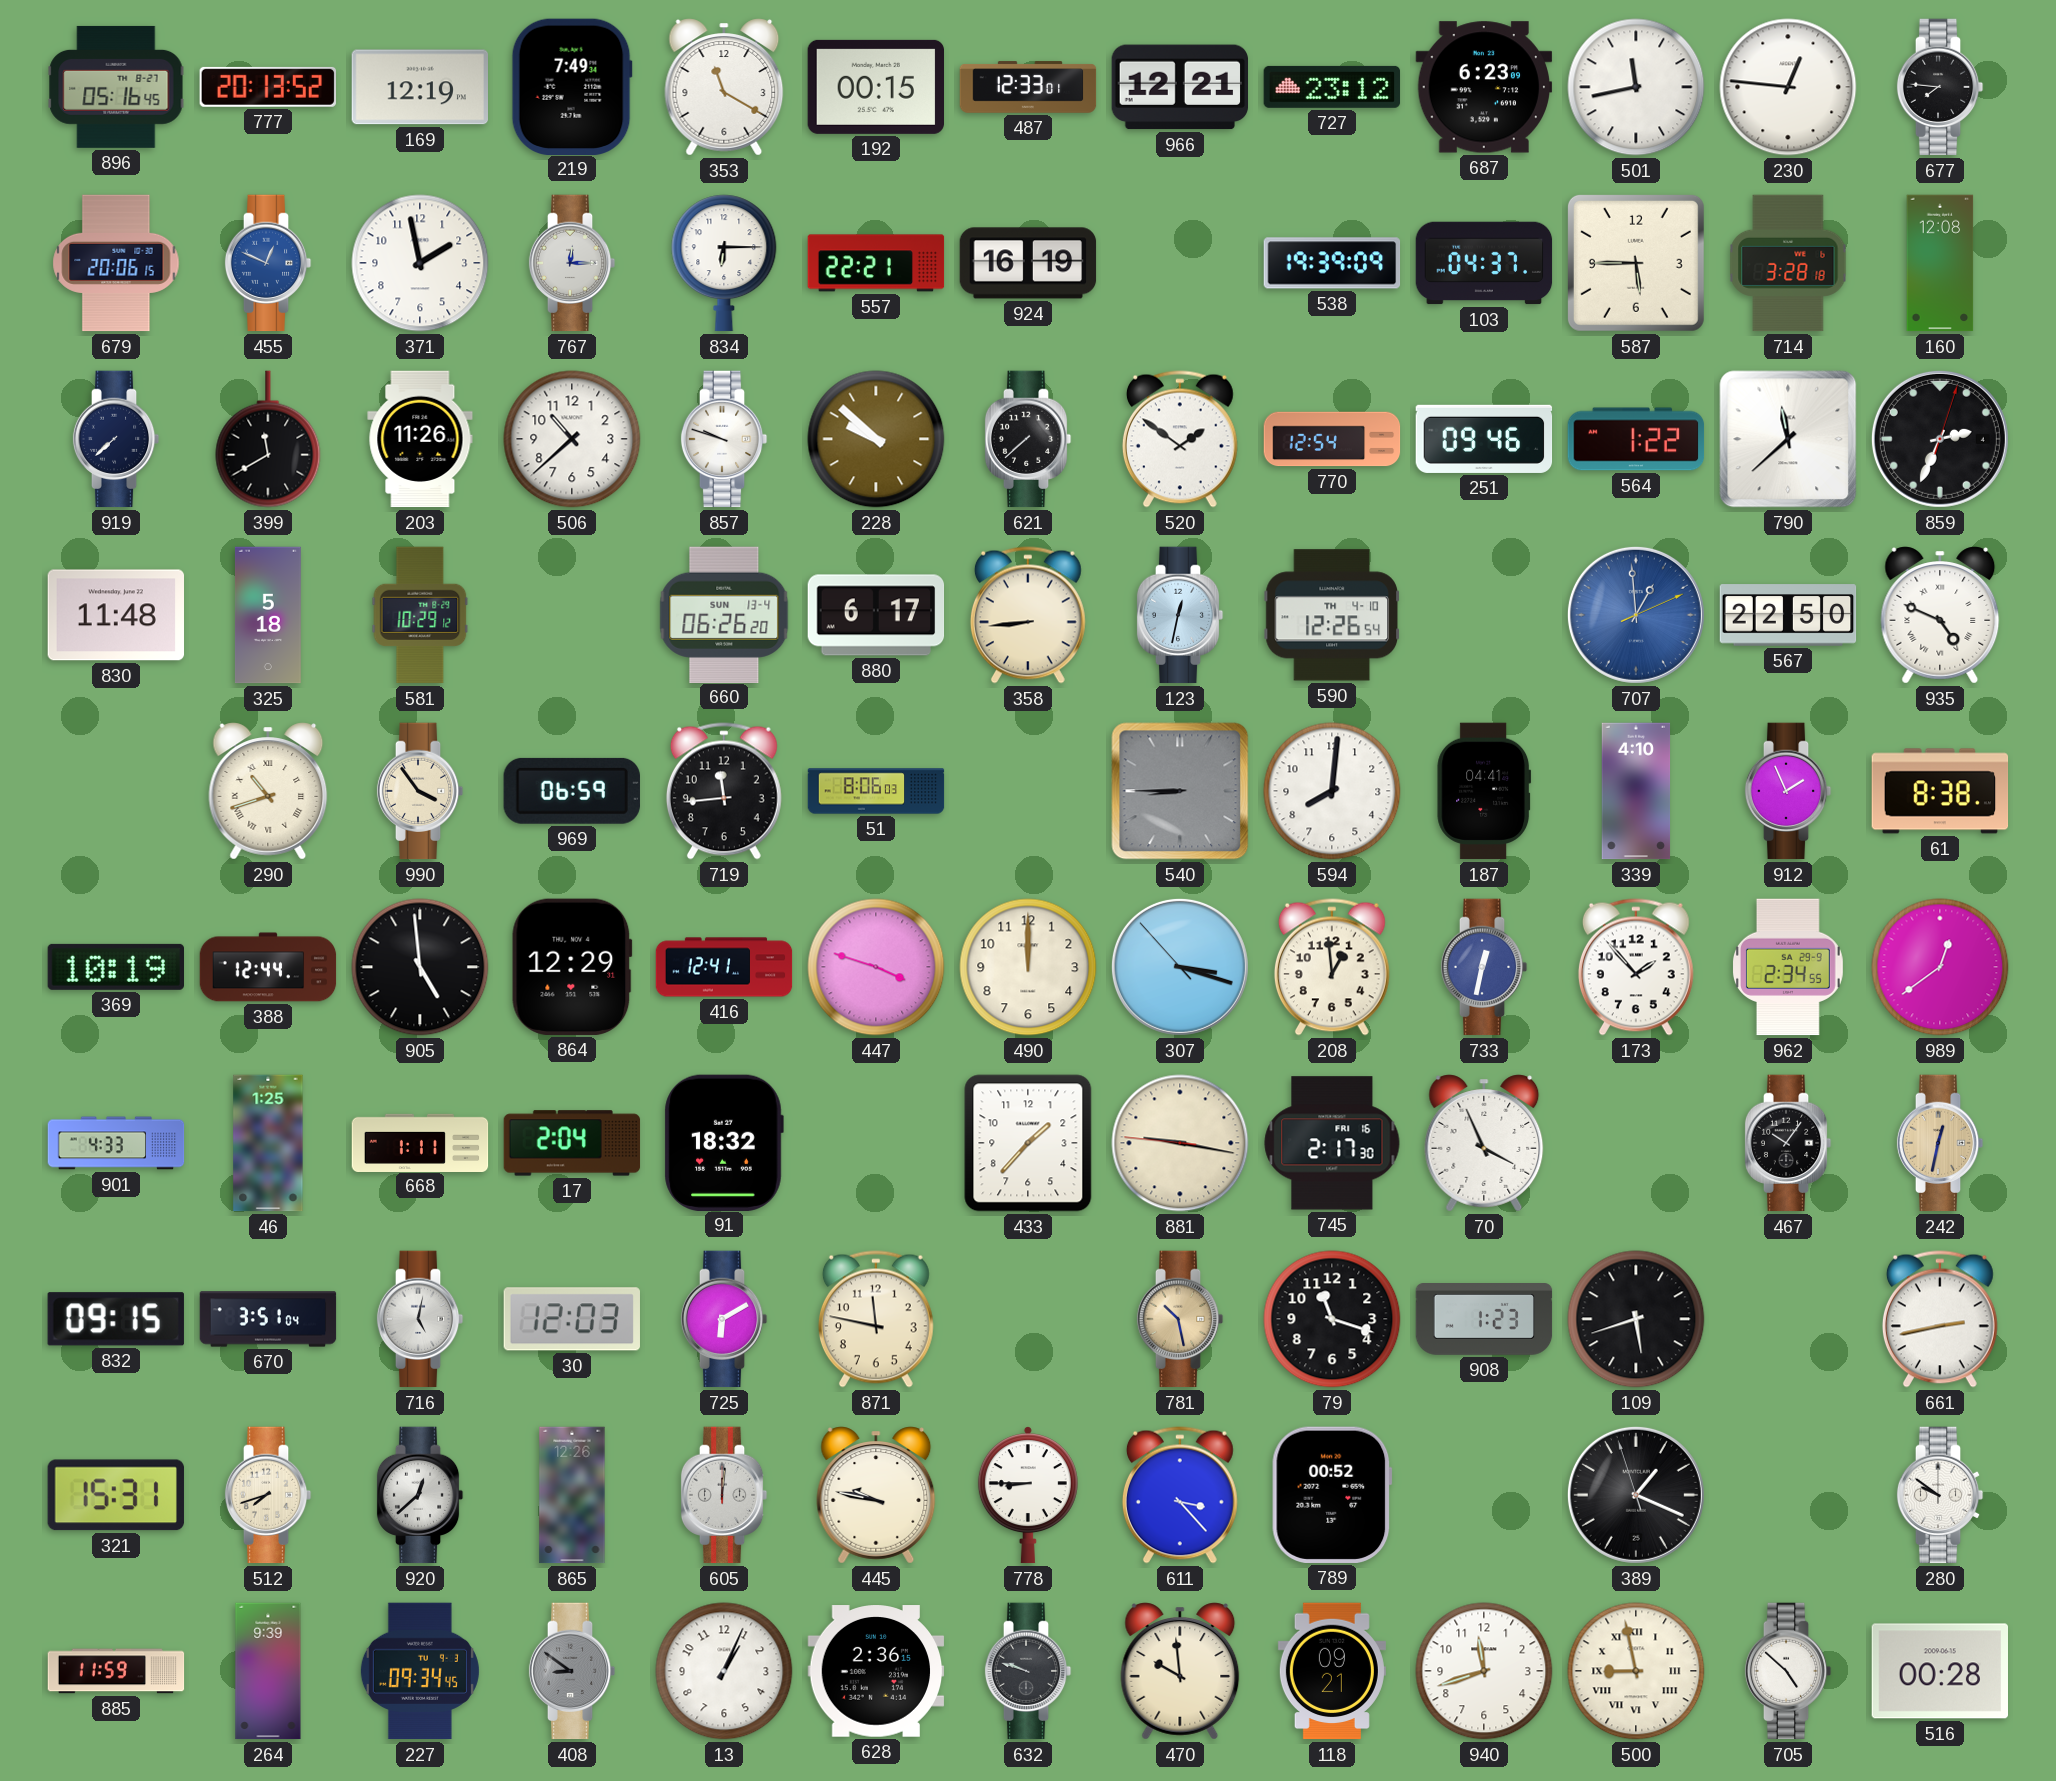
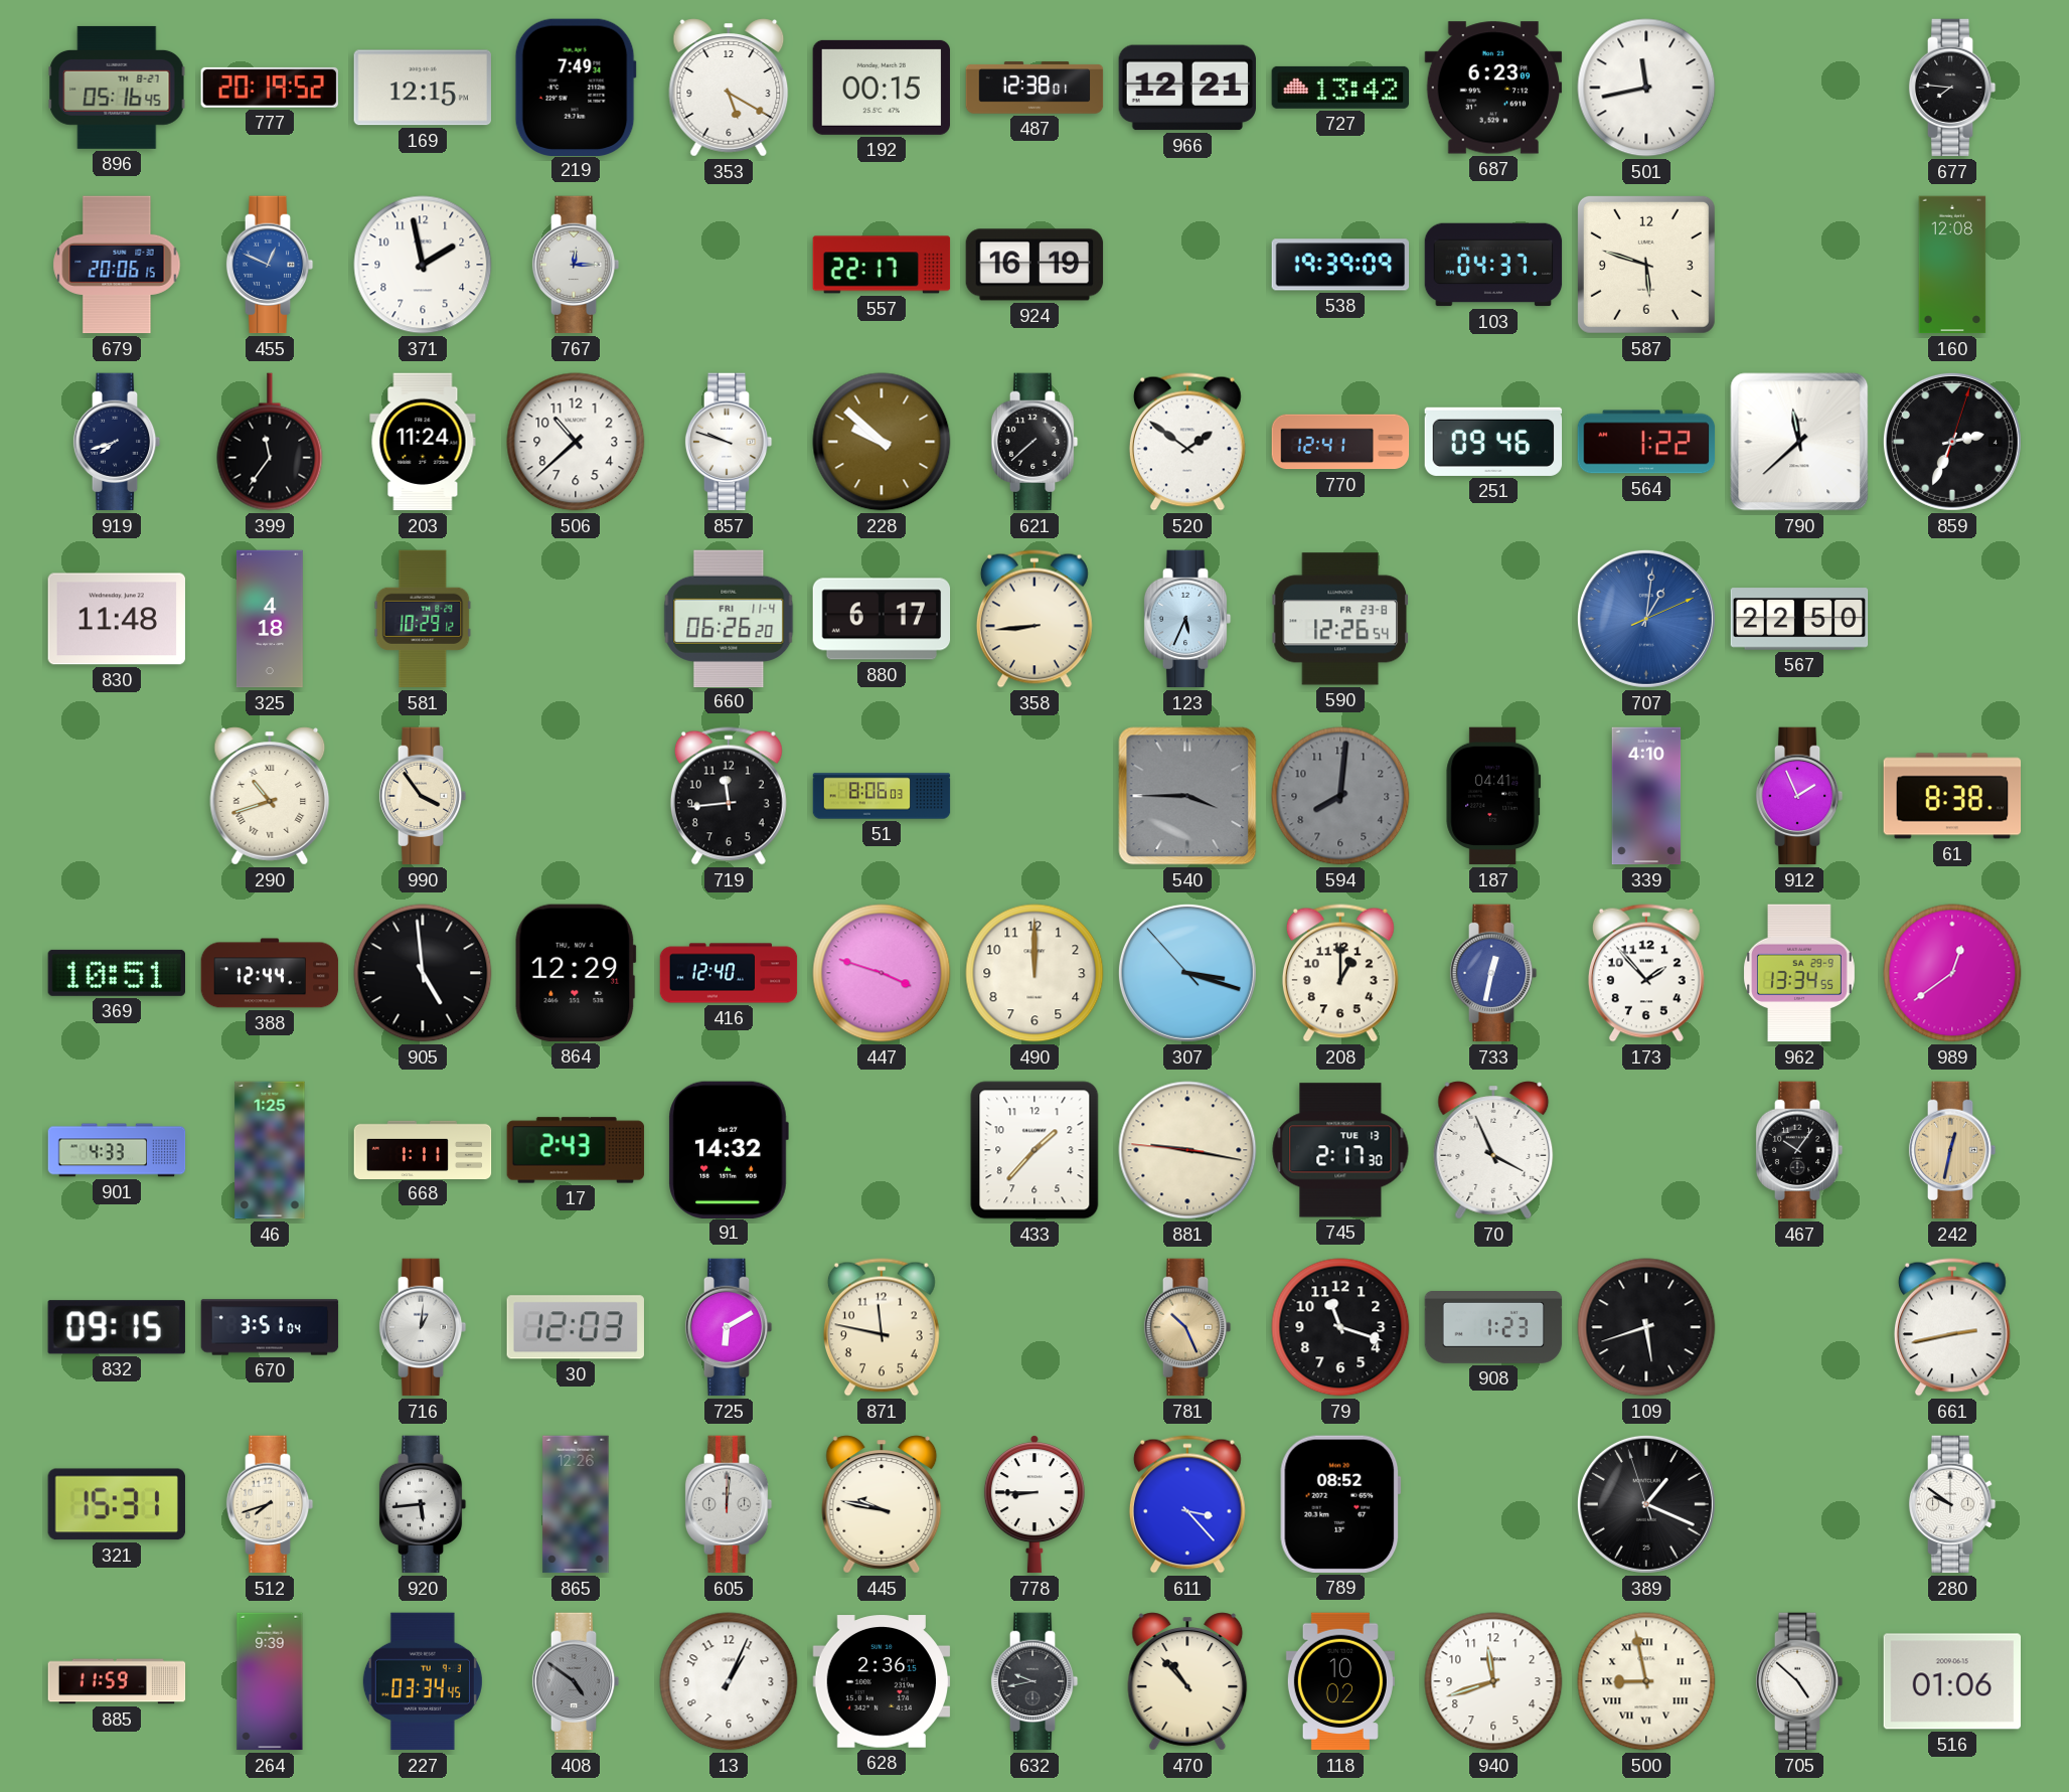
777: 20:13 -> 20:19
169: 12:19 -> 12:15
353: 11:20 -> 5:20
487: 12:33 -> 12:38
727: 23:12 -> 13:42
230: 12:46 -> none
834: 6:15 -> none
557: 22:21 -> 22:17
587: 5:45 -> 5:48
714: 3:28 -> none
919: 7:38 -> 7:42
399: 11:40 -> 11:36
203: 11:26 -> 11:24
770: 12:54 -> 12:41
325: 5:18 -> 4:18
660 date: SUN 13-4 -> FRI 11-4
123: 12:32 -> 5:34
590 date: TH 4-10 -> FR 23-8
707: 12:59 -> 1:01
935: 4:49 -> none
969: 06:59 -> none
540: 8:45 -> 3:45
594 dial: white -> grey
369: 10:19 -> 10:51
416: 12:41 -> 12:40
208: 12:59 -> 1:00
962: 2:34 -> 13:34
17: 2:04 -> 2:43
91: 18:32 -> 14:32
745 date: FRI 16 -> TUE 13
716: 5:02 -> 1:01
781: 10:28 -> 10:26
920: 12:38 -> 5:44
789: 00:52 -> 08:52
227: 09:34 -> 03:34
408: 8:51 -> 4:51
632: 9:48 -> 9:43
470: 9:59 -> 10:53
118: 09:21 -> 10:02
516: 00:28 -> 01:06
